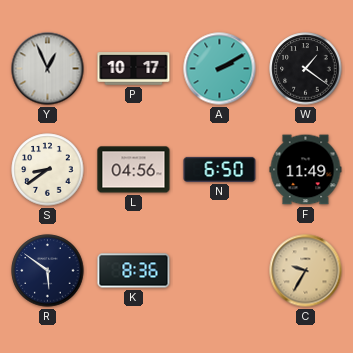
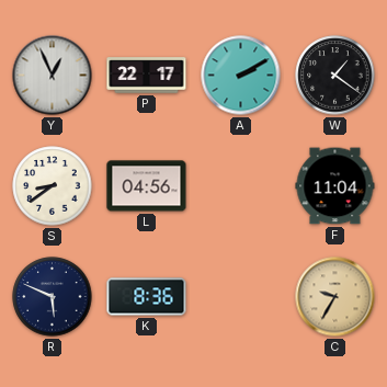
P: 10:17 -> 22:17
N: 6:50 -> none
F: 11:49 -> 11:04
R: 5:51 -> 5:49
